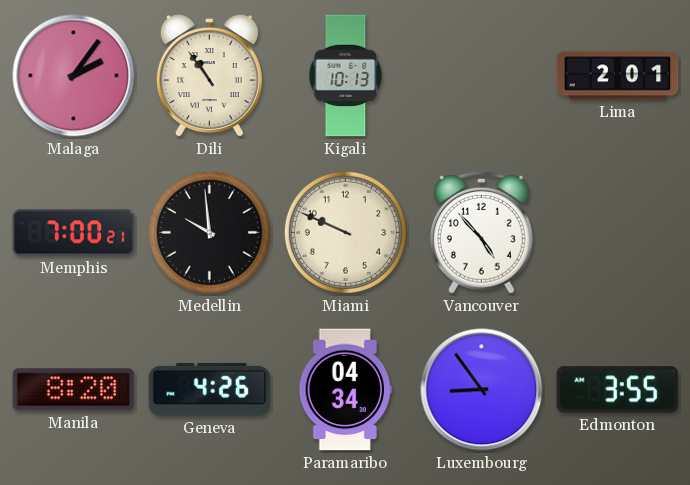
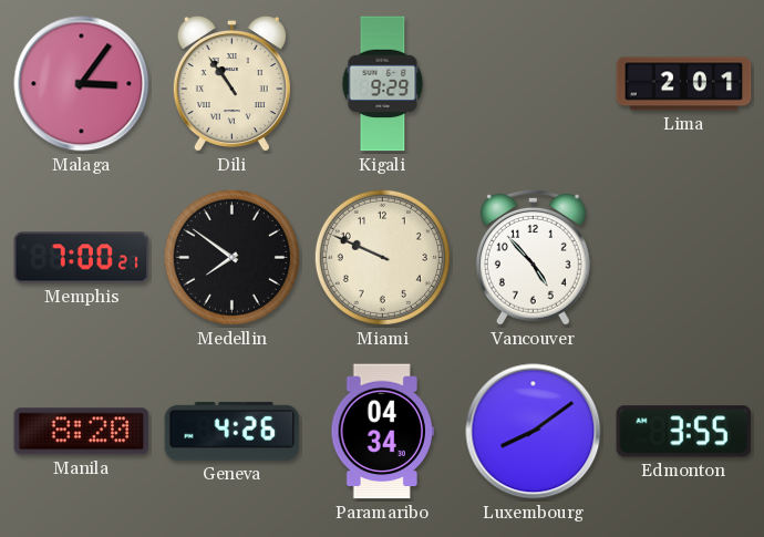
Malaga: 2:06 -> 3:06
Kigali: 10:13 -> 9:29
Medellin: 9:59 -> 7:51
Luxembourg: 8:54 -> 8:09
